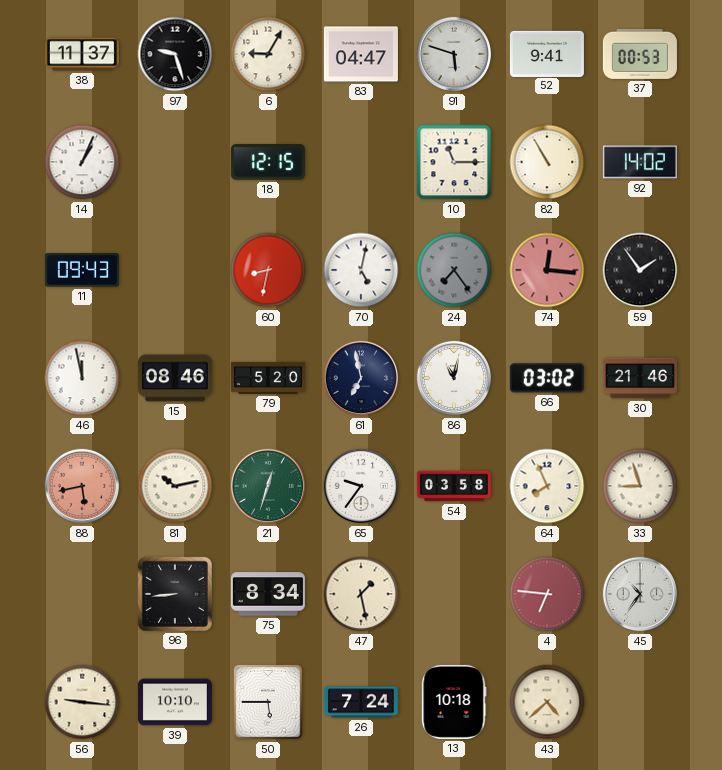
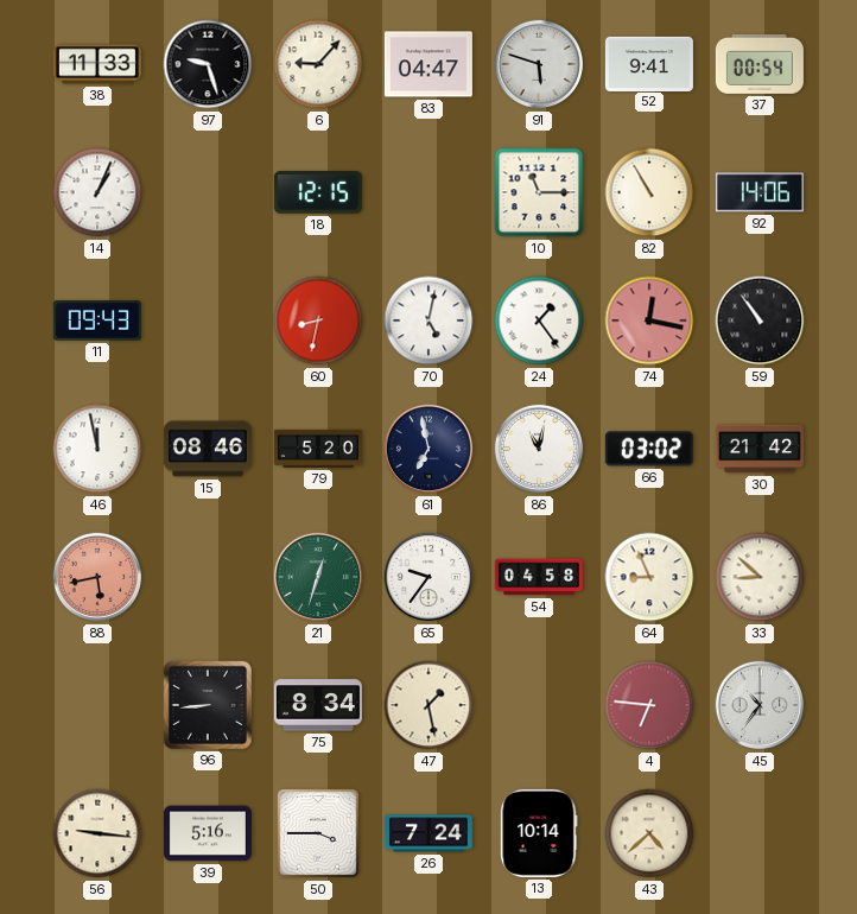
38: 11:37 -> 11:33
6: 9:05 -> 9:07
37: 00:53 -> 00:54
92: 14:02 -> 14:06
24: 7:24 -> 1:24
24 dial: grey -> white
74: 12:16 -> 12:17
59: 1:54 -> 10:54
30: 21:46 -> 21:42
81: 10:13 -> none
54: 03:58 -> 04:58
64: 7:56 -> 8:56
33: 8:57 -> 8:52
39: 10:10 -> 5:16
50: 5:45 -> 3:45
13: 10:18 -> 10:14
